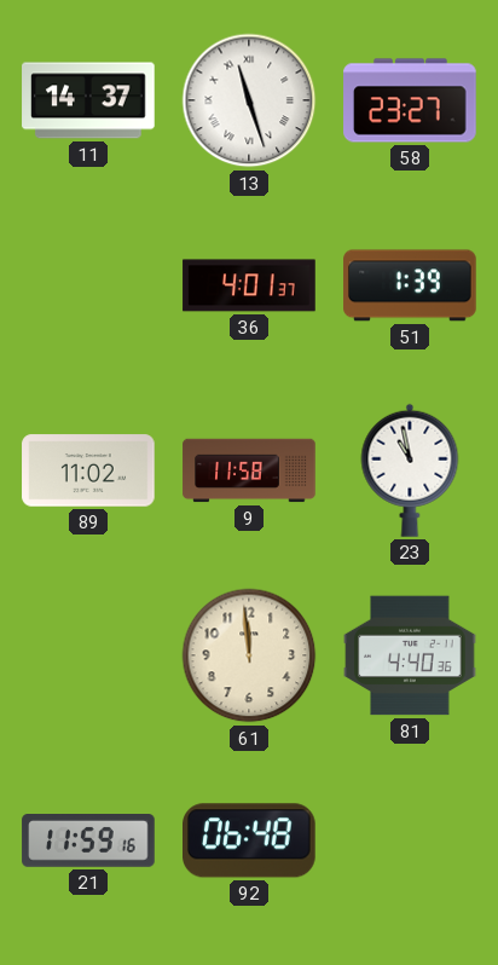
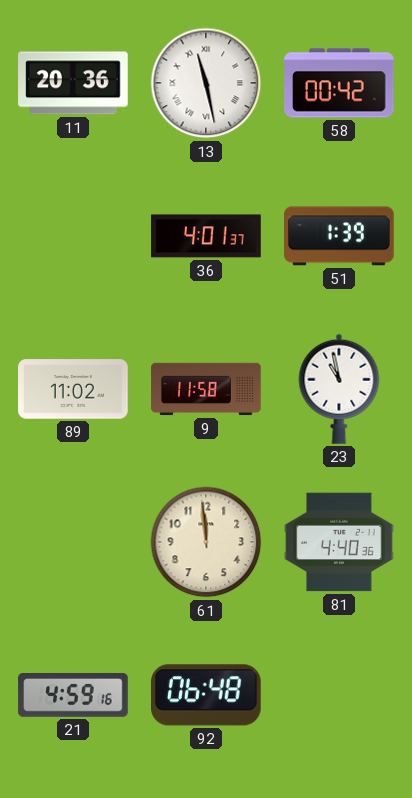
11: 14:37 -> 20:36
13: 11:27 -> 11:28
58: 23:27 -> 00:42
21: 11:59 -> 4:59
